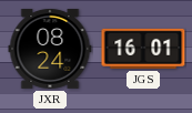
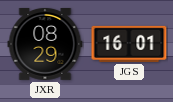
JXR: 08:24 -> 08:29
